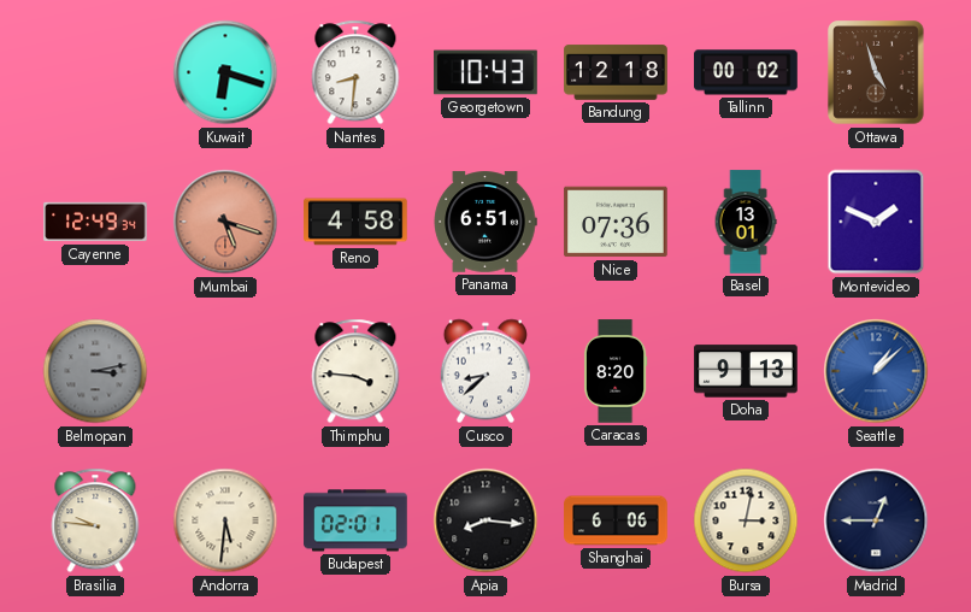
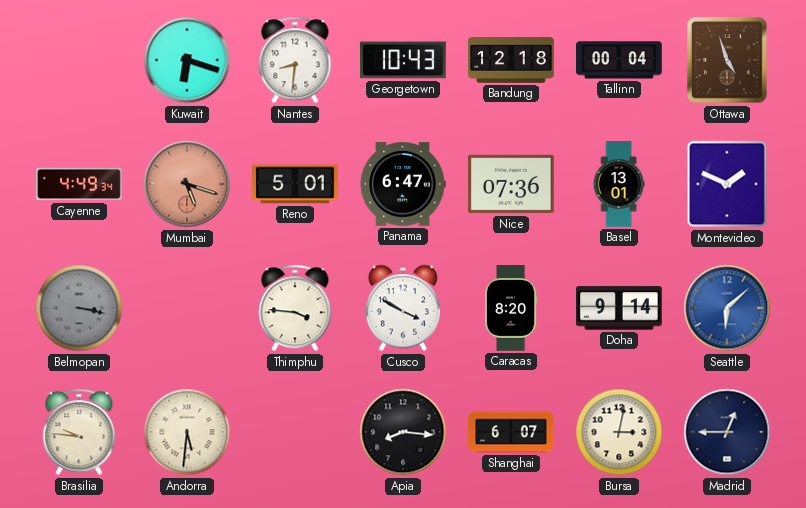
Tallinn: 00:02 -> 00:04
Cayenne: 12:49 -> 4:49
Reno: 4:58 -> 5:01
Panama: 6:51 -> 6:47
Belmopan: 3:13 -> 3:17
Cusco: 8:38 -> 3:50
Doha: 9:13 -> 9:14
Seattle: 1:08 -> 6:08
Budapest: 02:01 -> none
Shanghai: 6:06 -> 6:07
